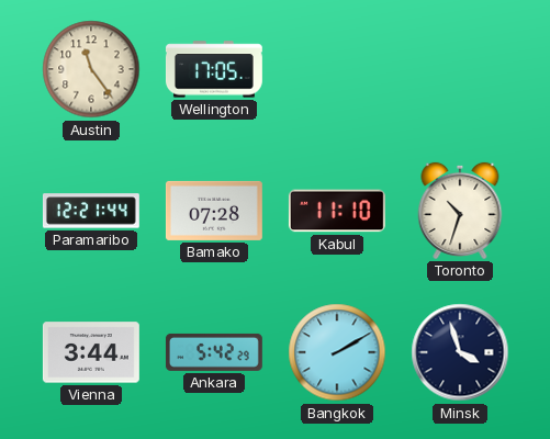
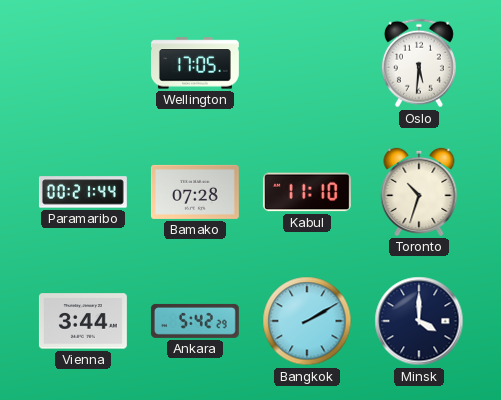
Austin: 11:24 -> none
Oslo: none -> 5:31
Paramaribo: 12:21 -> 00:21
Minsk: 3:57 -> 4:00
